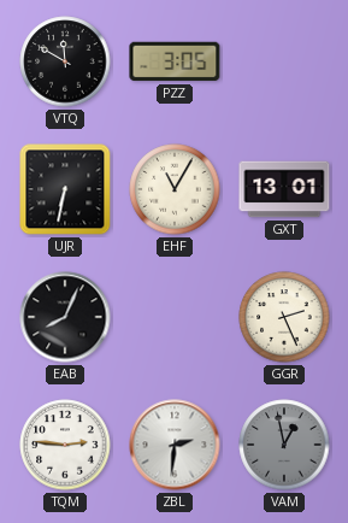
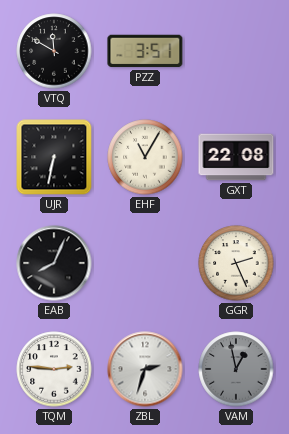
PZZ: 3:05 -> 3:51
GXT: 13:01 -> 22:08
ZBL: 2:31 -> 2:33
